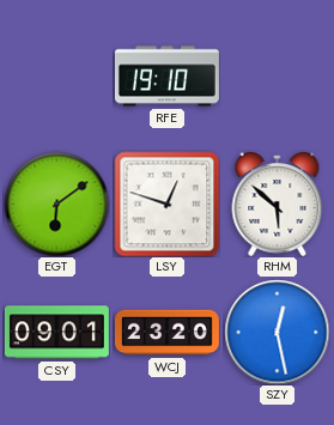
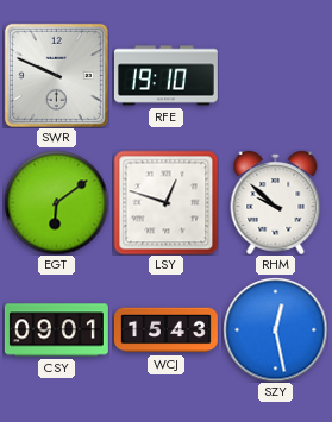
SWR: none -> 9:49
RHM: 5:52 -> 9:52
WCJ: 23:20 -> 15:43
